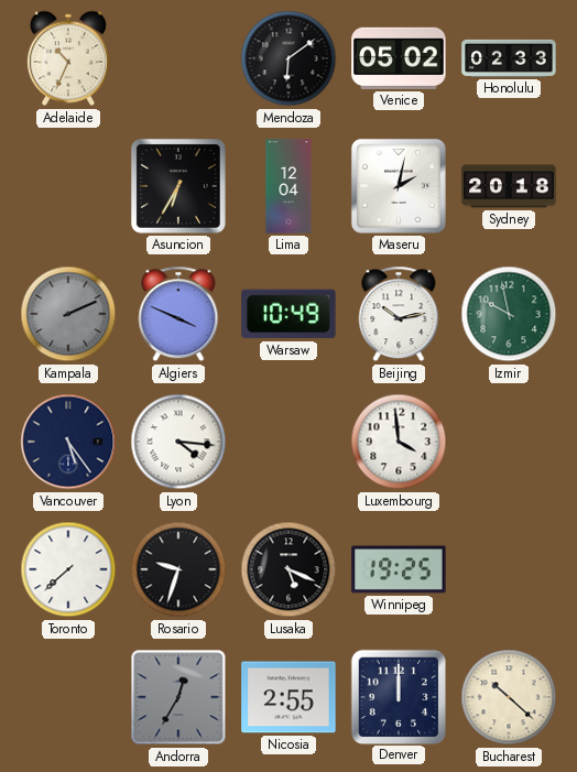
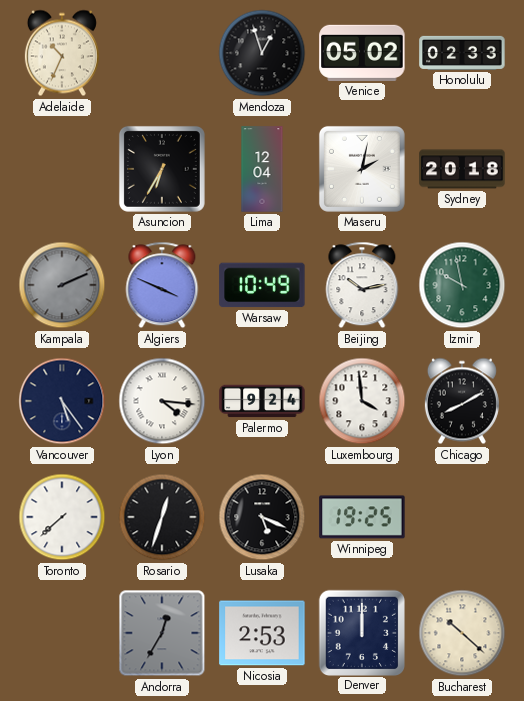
Mendoza: 6:09 -> 12:57
Palermo: none -> 9:24
Chicago: none -> 8:10
Rosario: 9:33 -> 12:33
Nicosia: 2:55 -> 2:53
